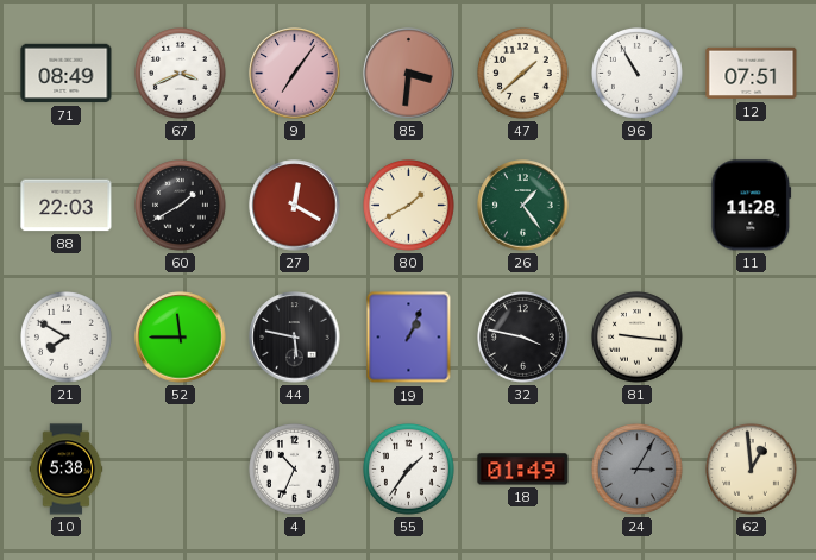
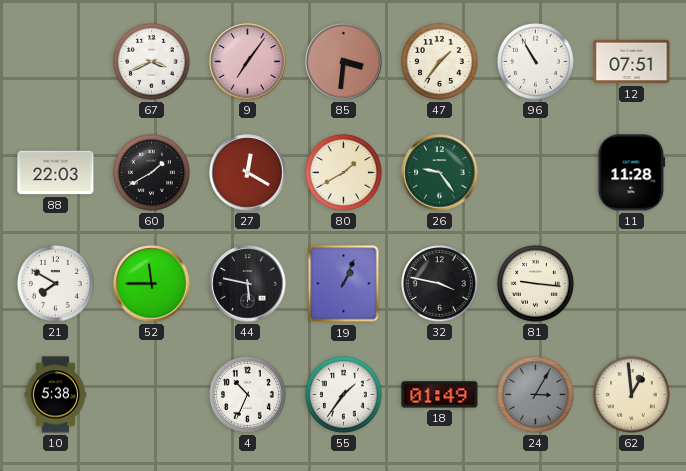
71: 08:49 -> none
47: 1:38 -> 1:36
26: 1:24 -> 9:24
